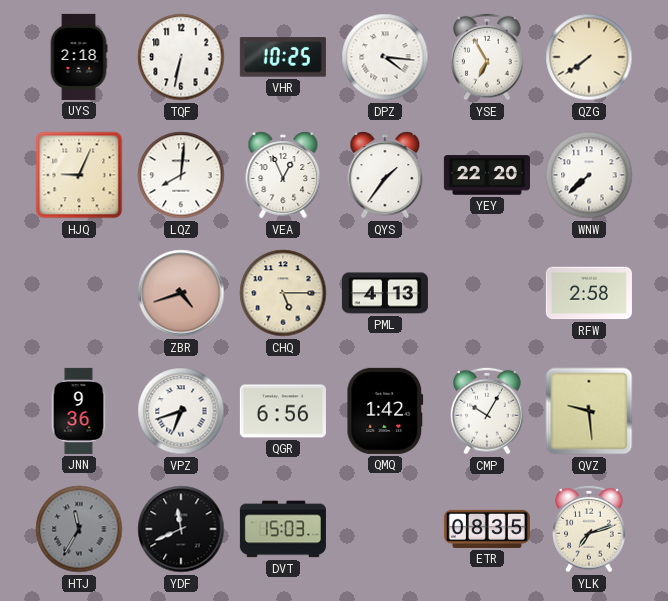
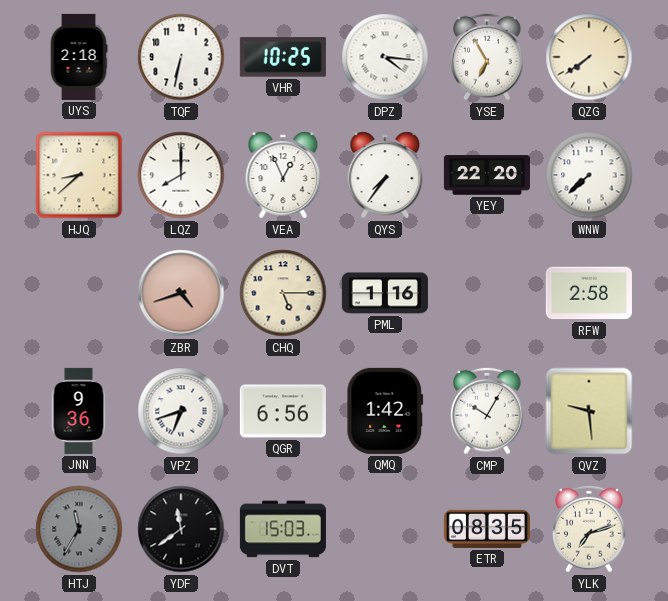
HJQ: 9:04 -> 8:38
LQZ: 8:01 -> 8:00
QYS: 1:36 -> 7:36
PML: 4:13 -> 1:16
YDF: 11:41 -> 11:39
